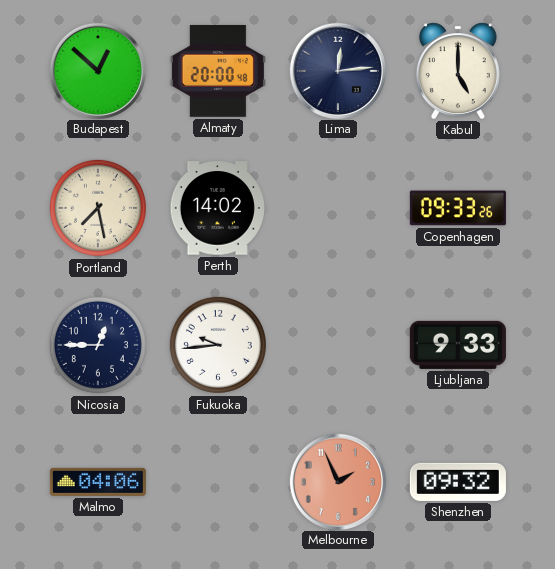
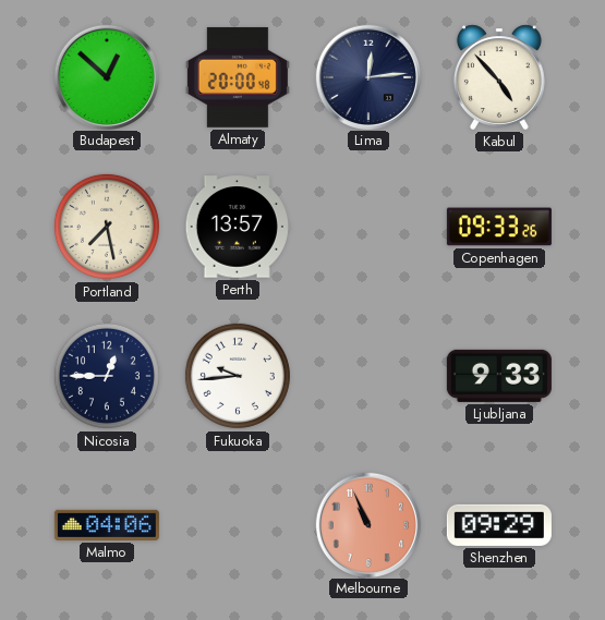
Kabul: 5:00 -> 4:53
Perth: 14:02 -> 13:57
Melbourne: 1:56 -> 10:56
Shenzhen: 09:32 -> 09:29
